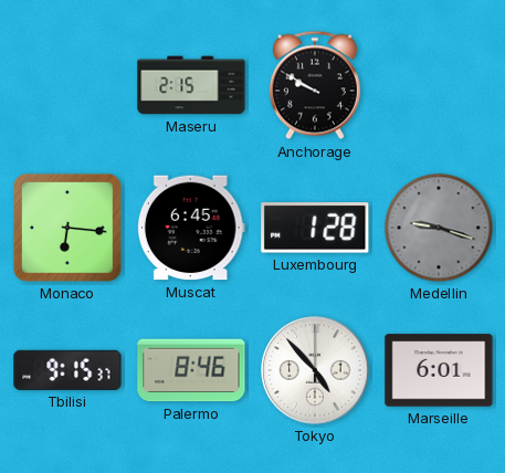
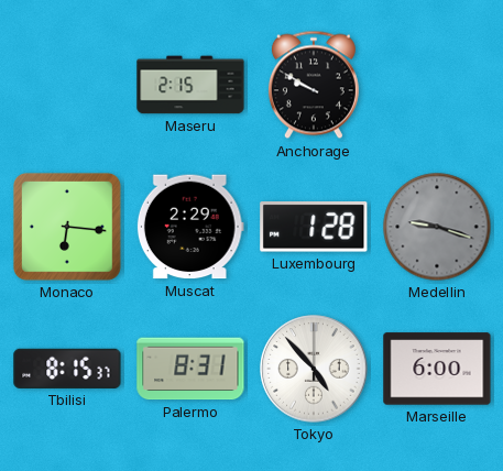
Muscat: 6:45 -> 2:29
Tbilisi: 9:15 -> 8:15
Palermo: 8:46 -> 8:31
Marseille: 6:01 -> 6:00
